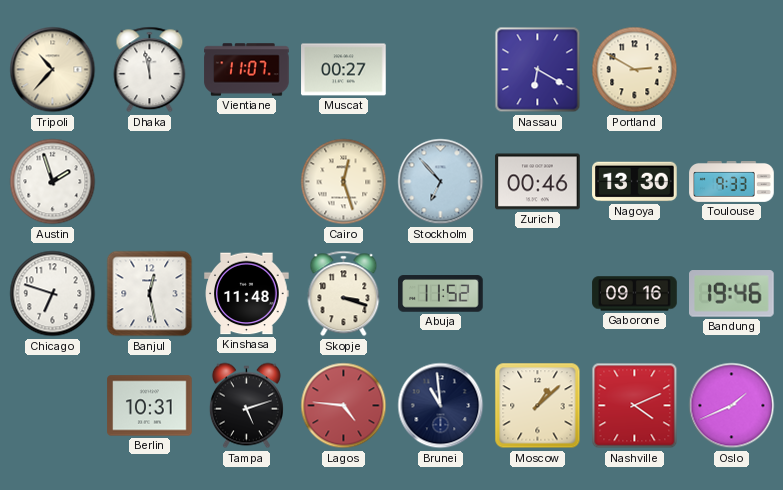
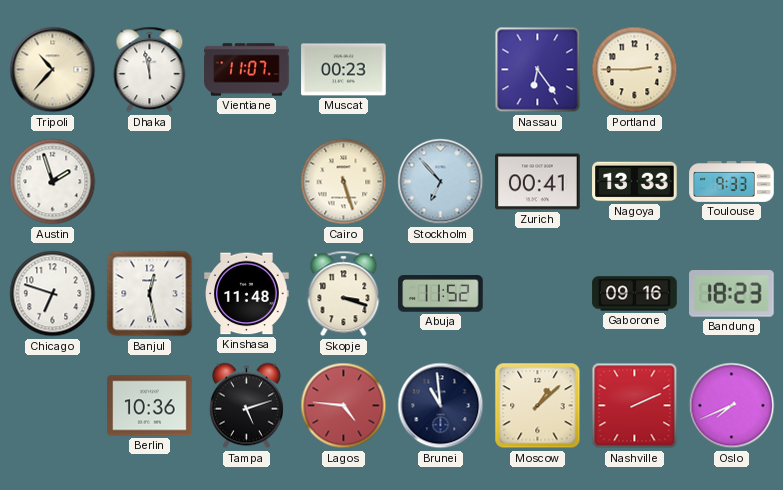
Muscat: 00:27 -> 00:23
Nassau: 6:20 -> 6:24
Portland: 2:50 -> 2:45
Cairo: 12:27 -> 5:27
Zurich: 00:46 -> 00:41
Nagoya: 13:30 -> 13:33
Bandung: 19:46 -> 18:23
Berlin: 10:31 -> 10:36
Nashville: 4:11 -> 2:11
Oslo: 1:41 -> 7:41
